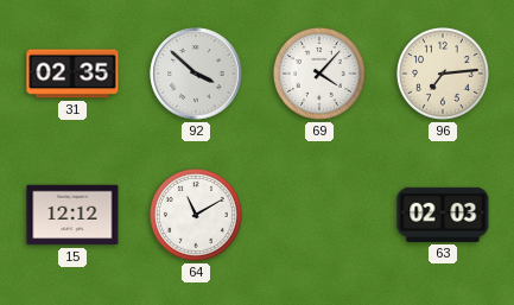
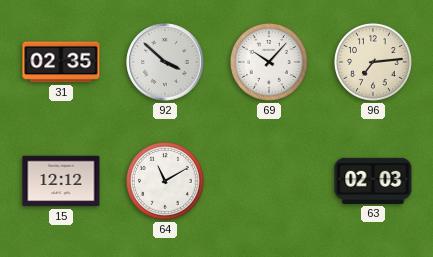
69: 4:07 -> 10:07
